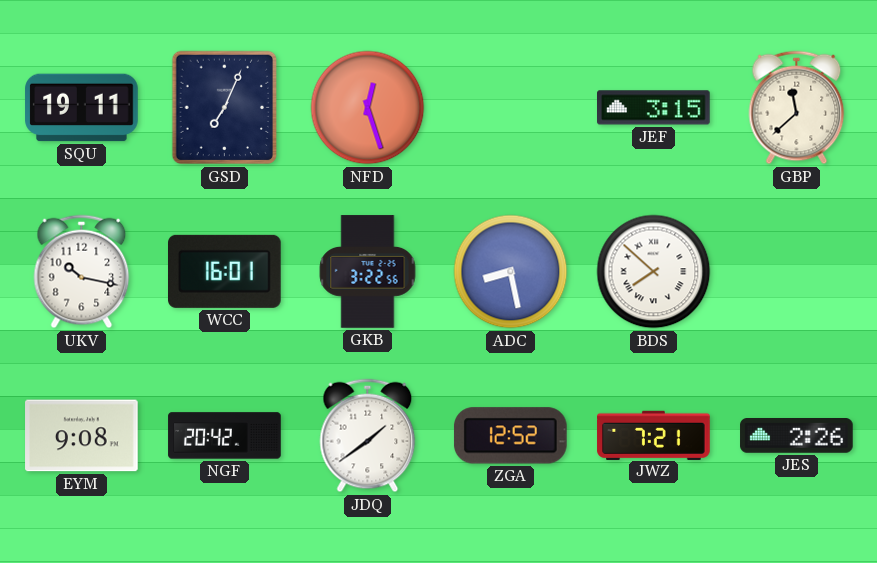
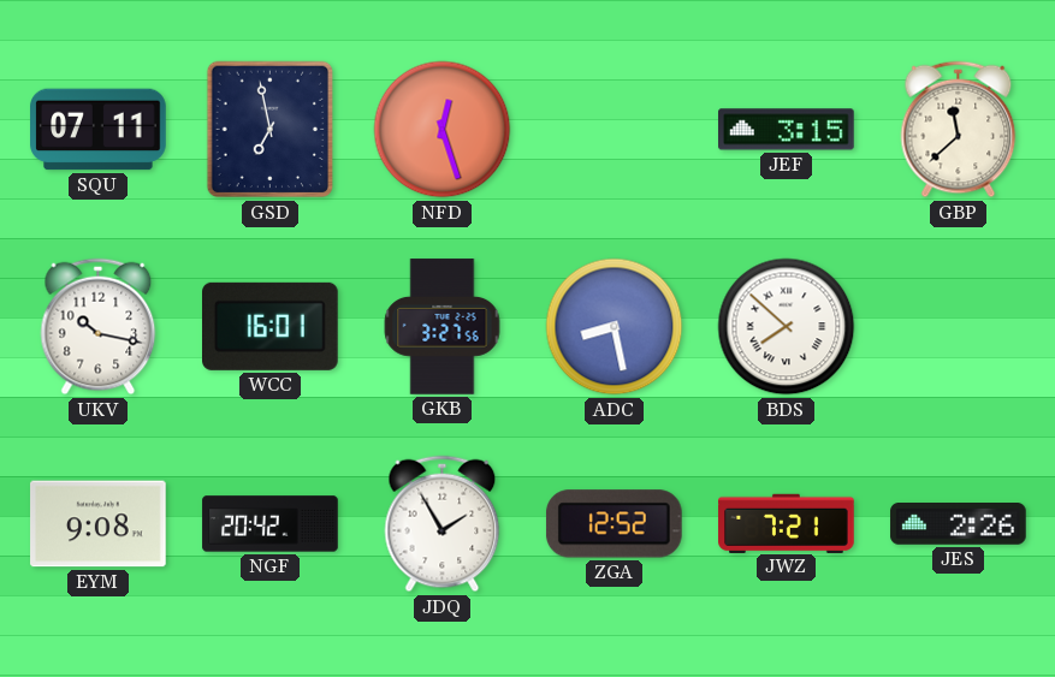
SQU: 19:11 -> 07:11
GSD: 7:04 -> 6:58
GKB: 3:22 -> 3:27
JDQ: 1:39 -> 1:55
